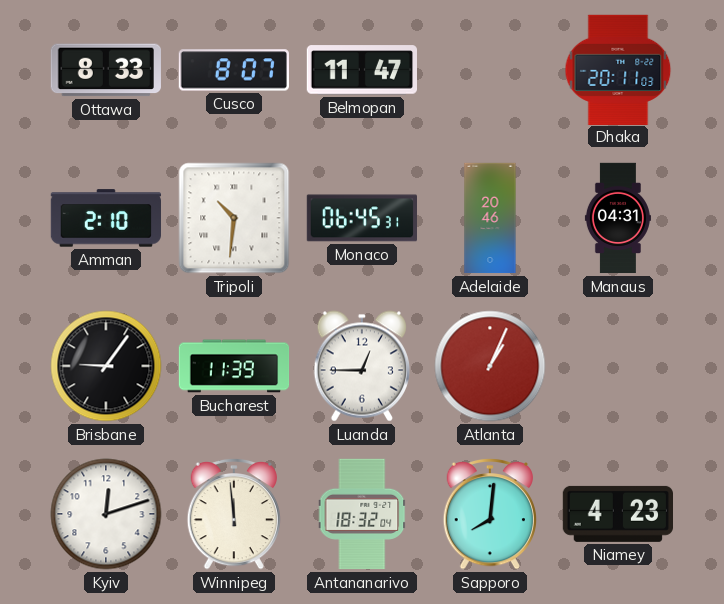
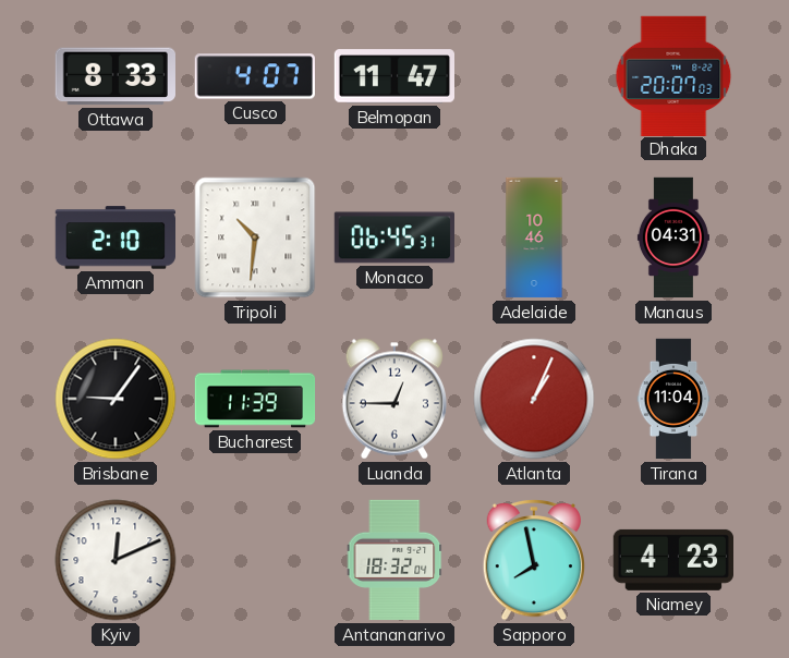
Cusco: 8:07 -> 4:07
Dhaka: 20:11 -> 20:07
Adelaide: 20:46 -> 10:46
Tirana: none -> 11:04
Kyiv: 12:12 -> 12:11
Winnipeg: 11:59 -> none
Sapporo: 8:01 -> 7:58
